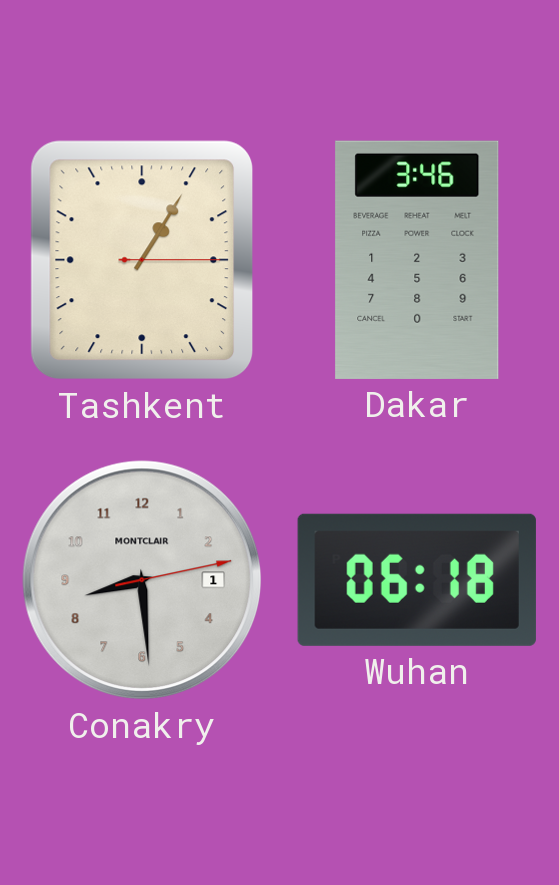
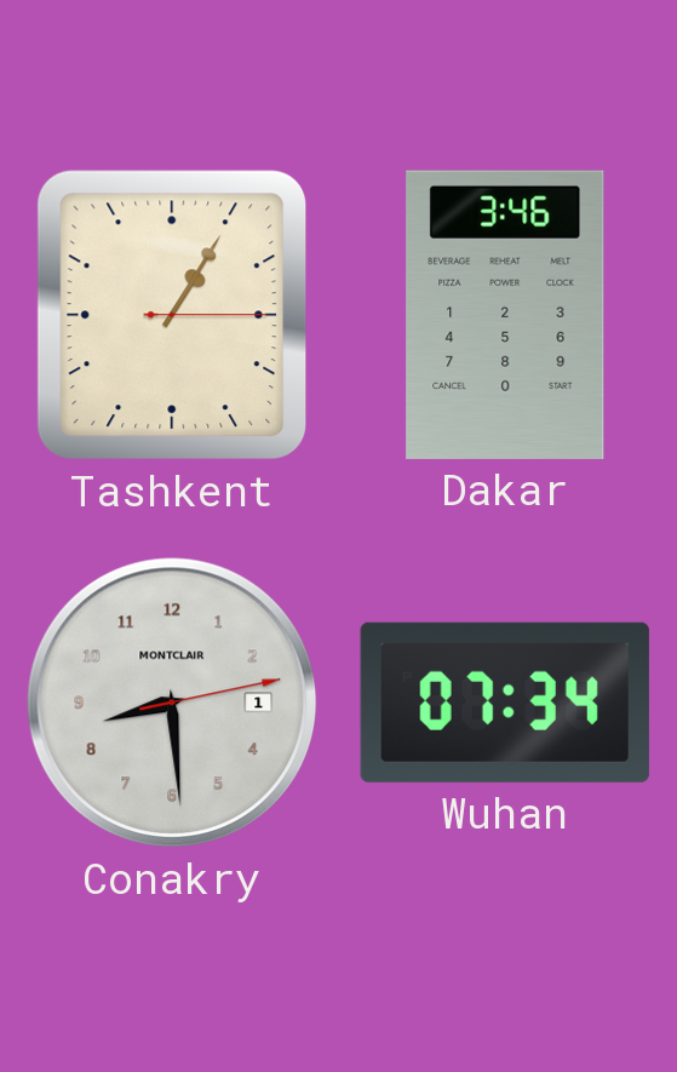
Wuhan: 06:18 -> 07:34
